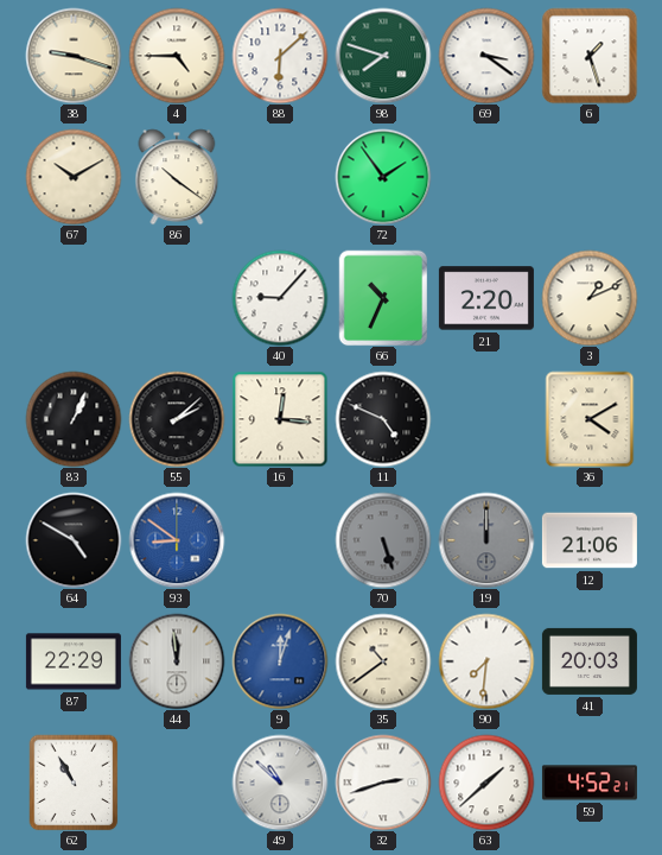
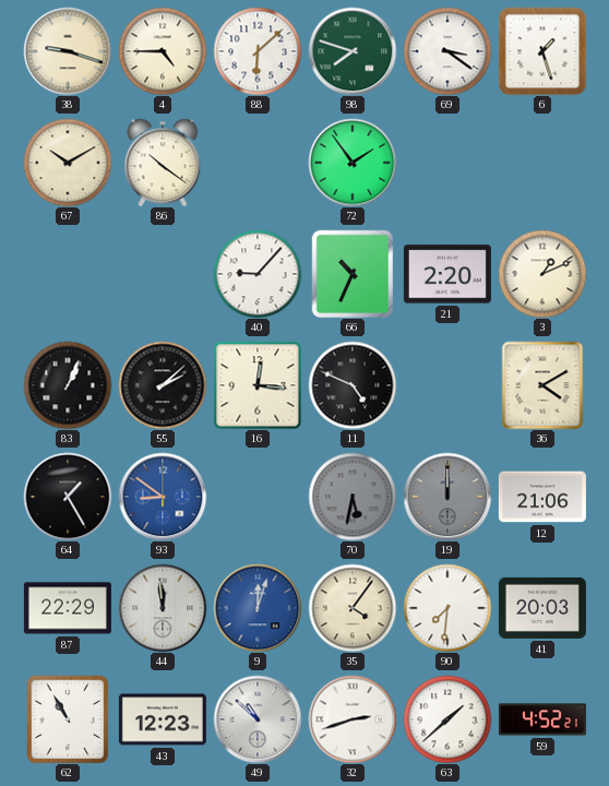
64: 4:50 -> 1:25
70: 5:27 -> 5:32
35: 10:39 -> 4:06
43: none -> 12:23
